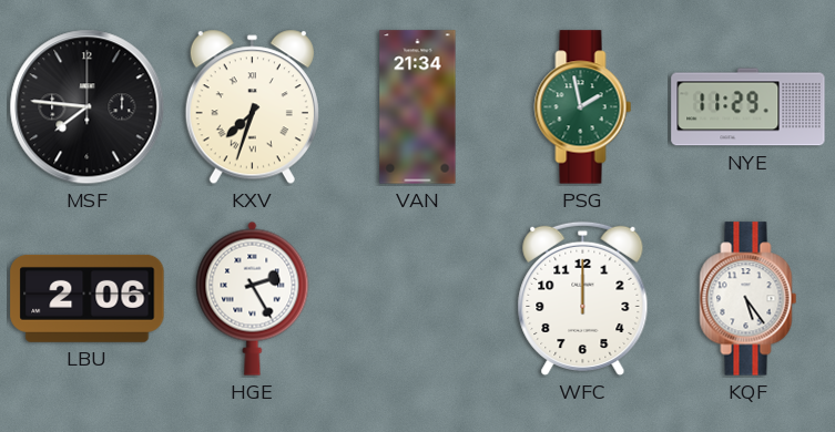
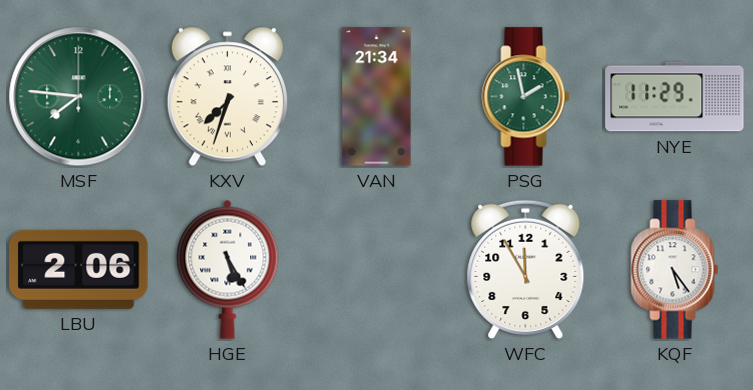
MSF dial: black -> green
HGE: 2:25 -> 5:25
WFC: 12:00 -> 11:55
